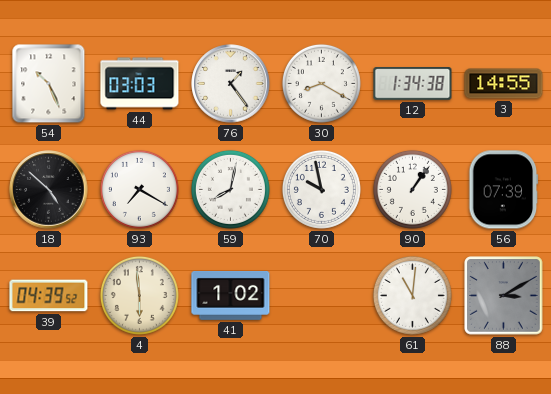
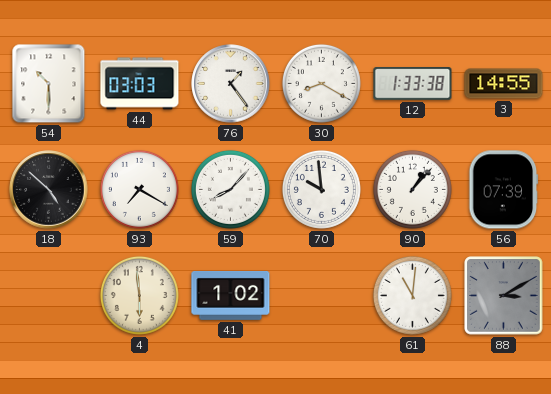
54: 10:26 -> 10:30
12: 1:34 -> 1:33
59: 8:02 -> 8:07
70: 9:58 -> 9:59
90: 1:06 -> 1:07
39: 04:39 -> none
